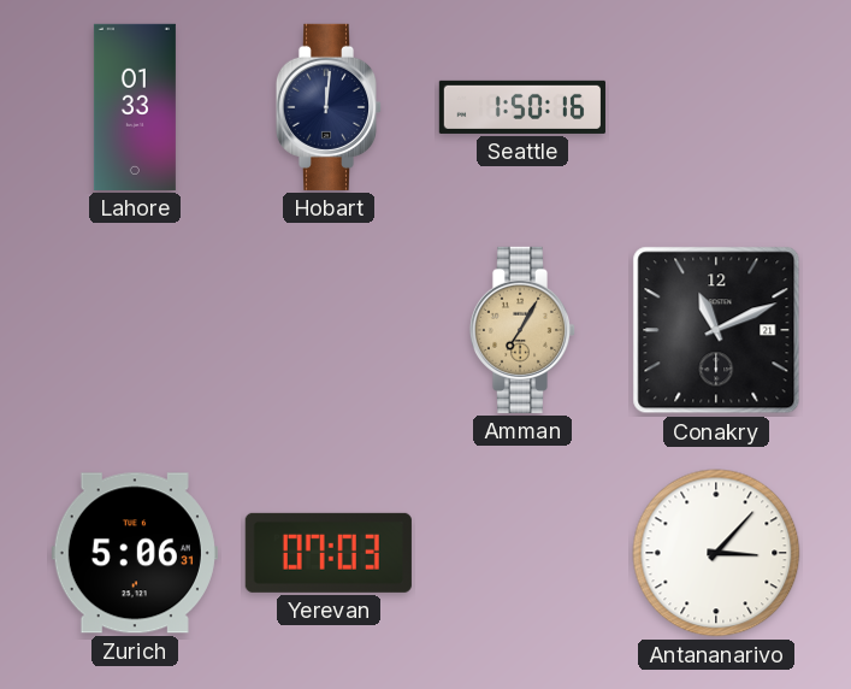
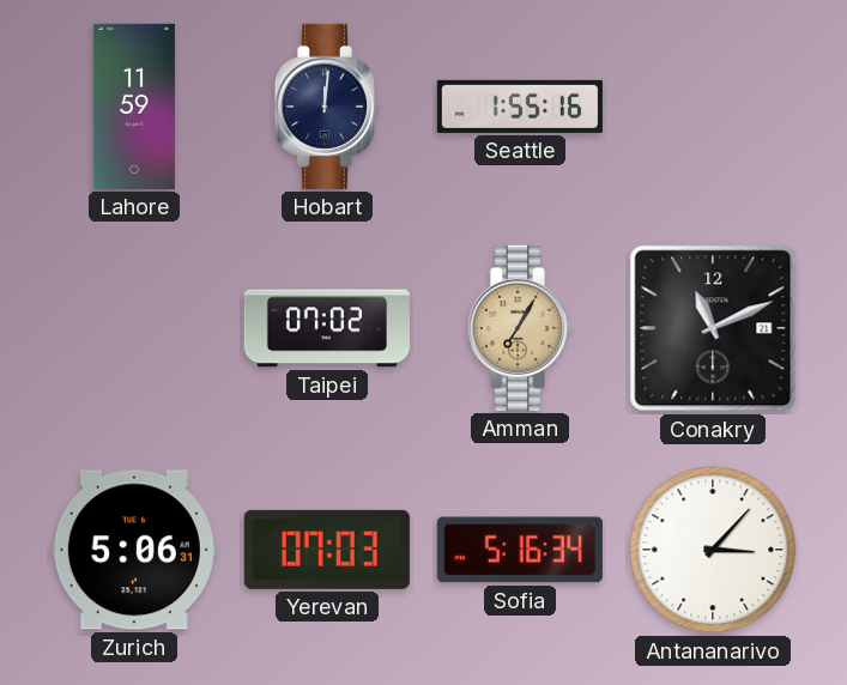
Lahore: 01:33 -> 11:59
Seattle: 1:50 -> 1:55
Taipei: none -> 07:02
Sofia: none -> 5:16
